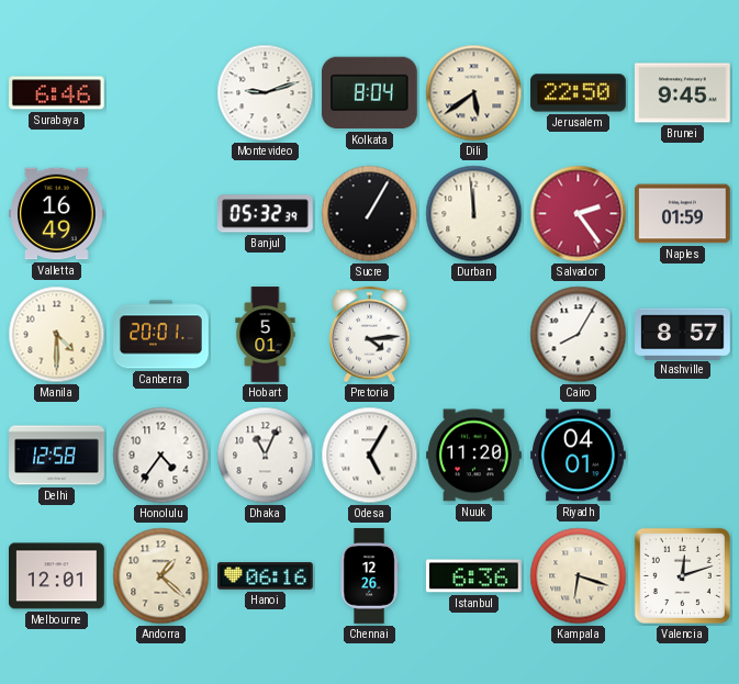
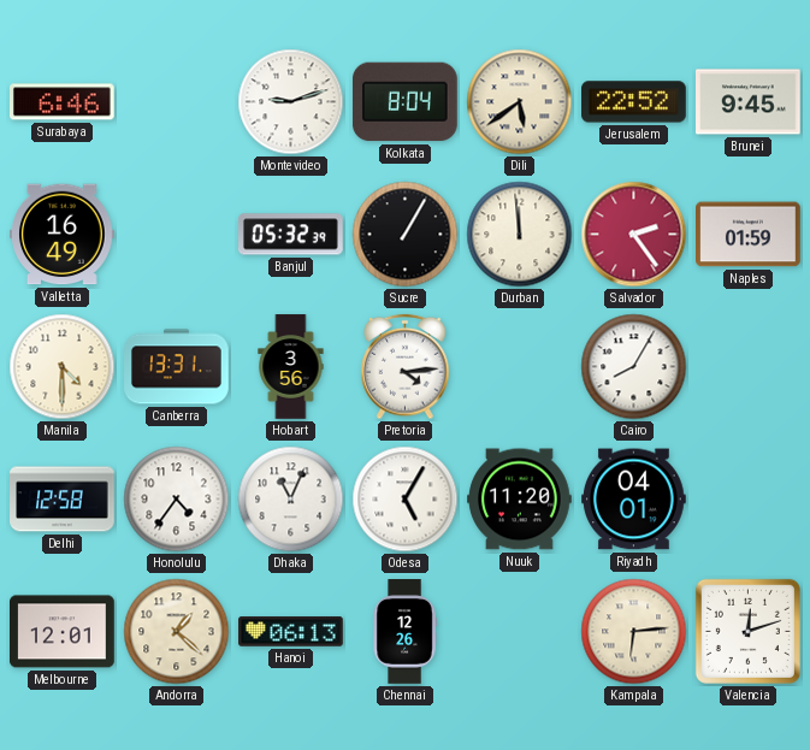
Jerusalem: 22:50 -> 22:52
Canberra: 20:01 -> 13:31
Hobart: 5:01 -> 3:56
Nashville: 8:57 -> none
Hanoi: 06:16 -> 06:13
Istanbul: 6:36 -> none
Kampala: 6:18 -> 6:14
